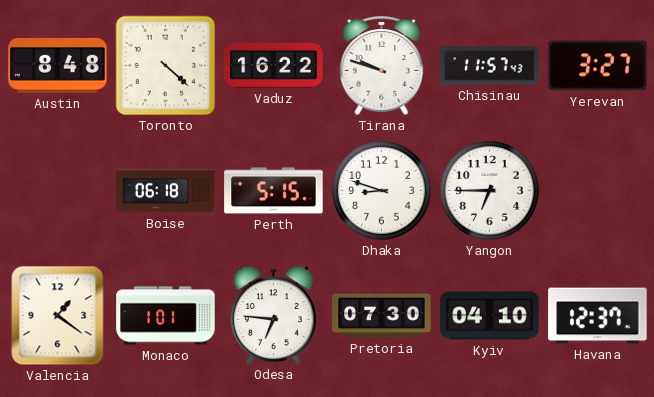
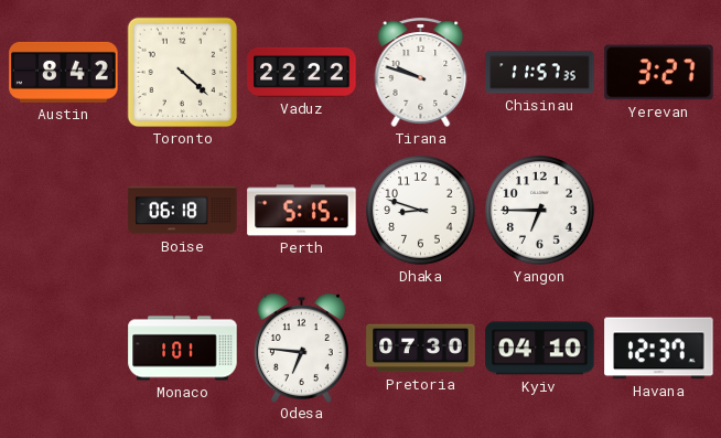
Austin: 8:48 -> 8:42
Vaduz: 16:22 -> 22:22
Chisinau: 11:57:43 -> 11:57:35
Valencia: 1:21 -> none
